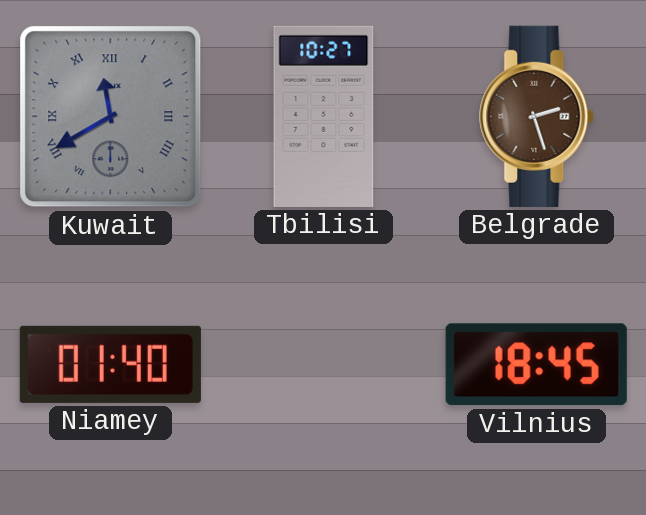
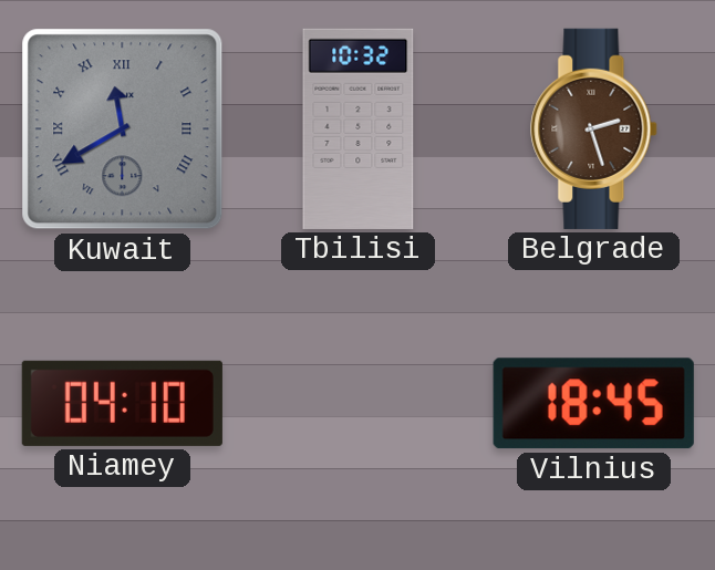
Tbilisi: 10:27 -> 10:32
Niamey: 01:40 -> 04:10
